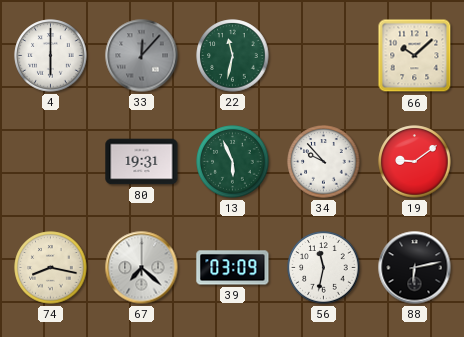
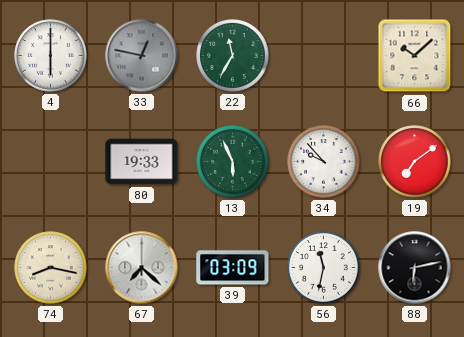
33: 12:07 -> 12:47
22: 11:32 -> 11:35
80: 19:31 -> 19:33
19: 9:09 -> 7:09
